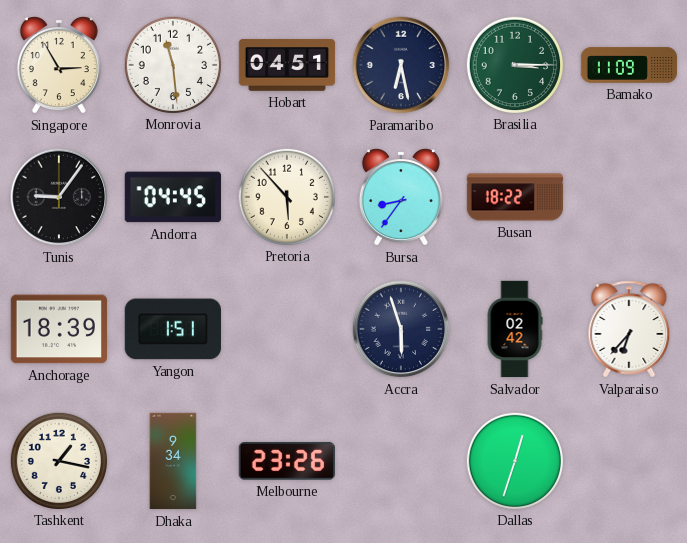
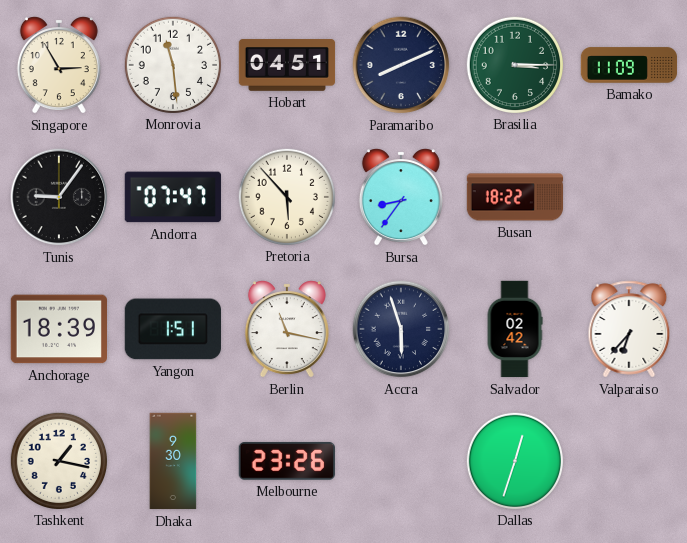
Paramaribo: 6:28 -> 8:11
Andorra: 04:45 -> 07:47
Berlin: none -> 11:17
Dhaka: 9:34 -> 9:30
